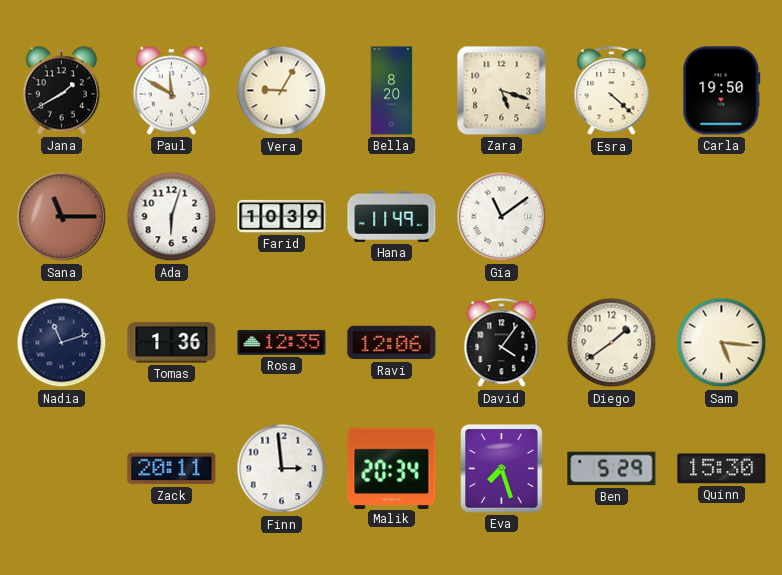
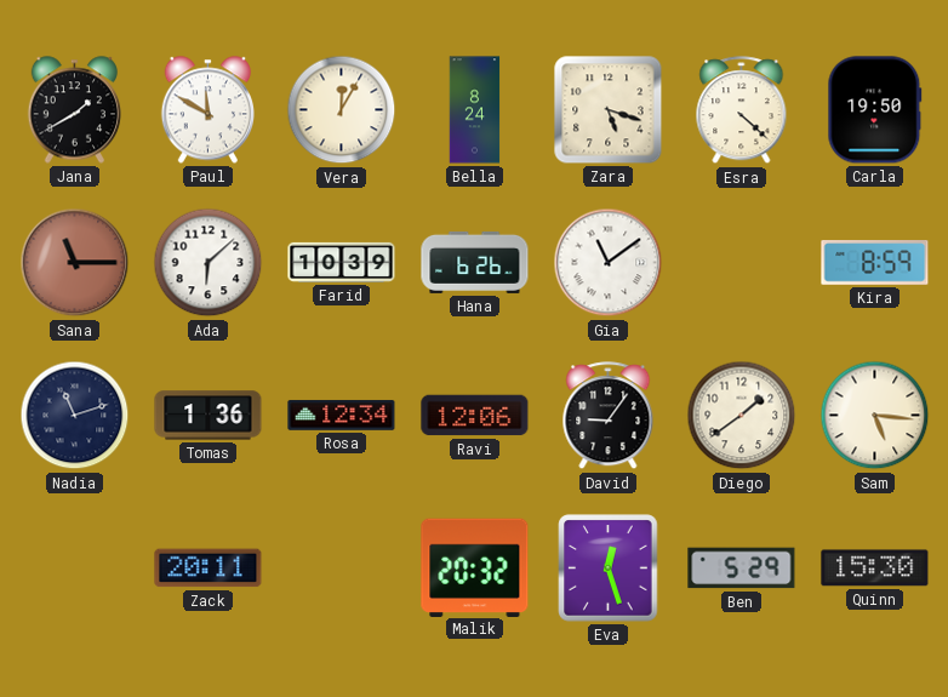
Vera: 9:05 -> 12:05
Bella: 8:20 -> 8:24
Ada: 6:03 -> 6:08
Hana: 11:49 -> 6:26
Kira: none -> 8:59
Rosa: 12:35 -> 12:34
David: 4:06 -> 9:06
Finn: 2:59 -> none
Malik: 20:34 -> 20:32
Eva: 7:27 -> 12:27
